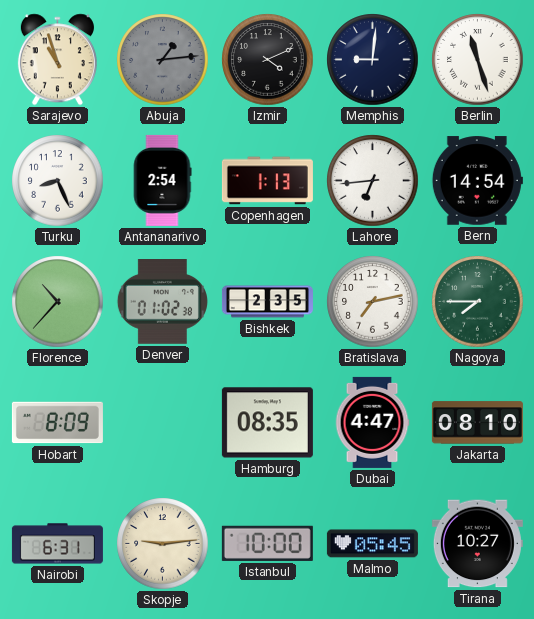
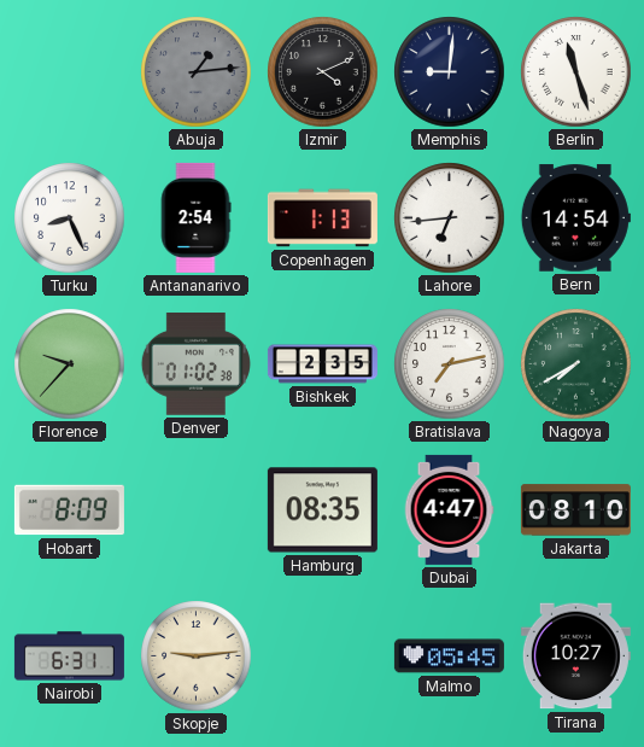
Sarajevo: 10:57 -> none
Florence: 10:37 -> 9:37
Nagoya: 7:45 -> 7:40
Istanbul: 10:00 -> none
